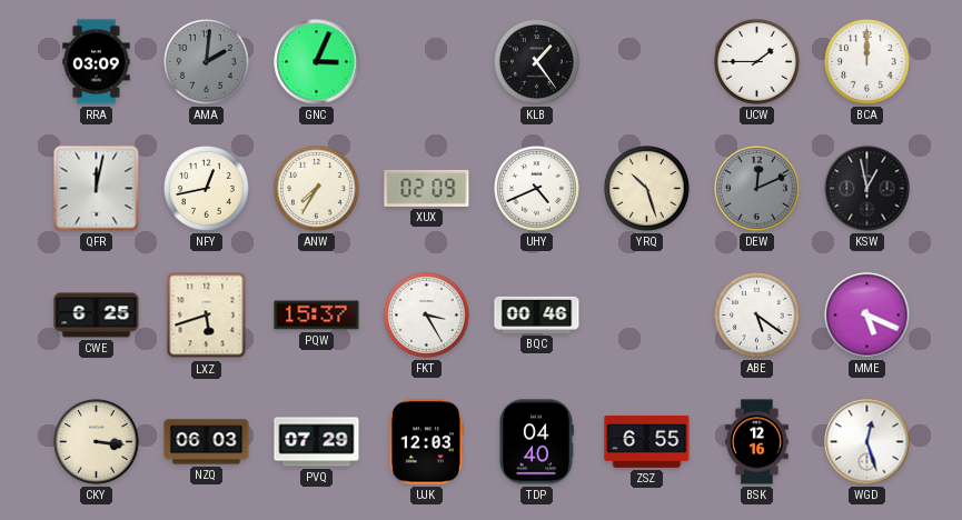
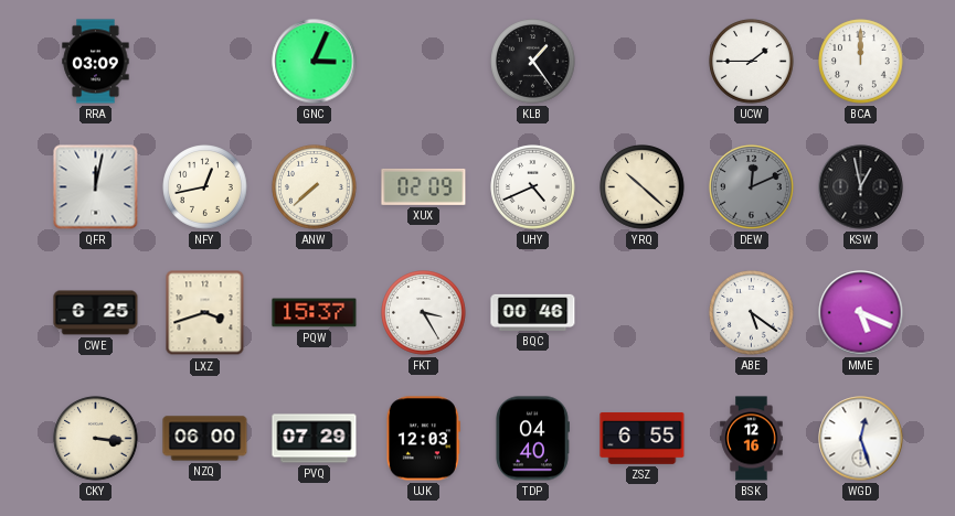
AMA: 2:01 -> none
ANW: 7:35 -> 7:38
YRQ: 10:27 -> 10:22
LXZ: 5:42 -> 3:42
NZQ: 06:03 -> 06:00
